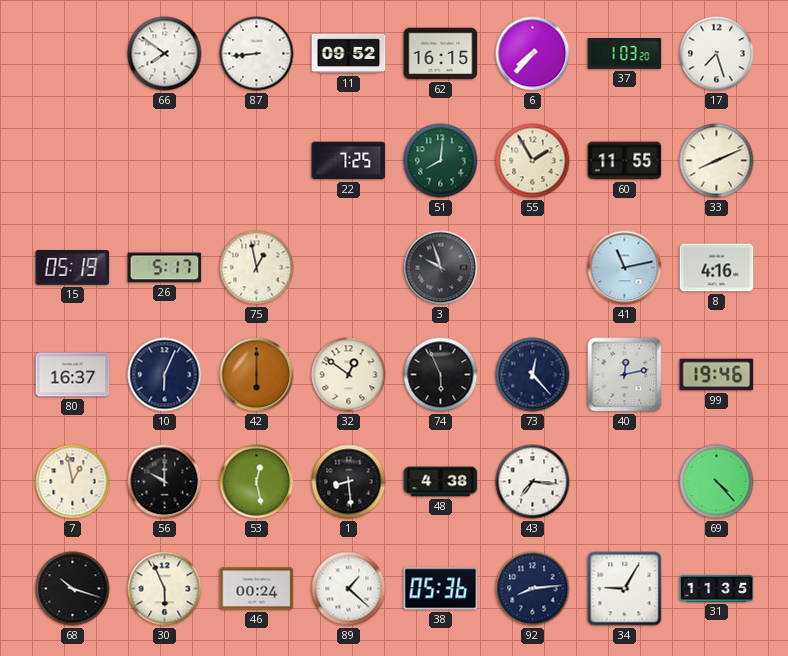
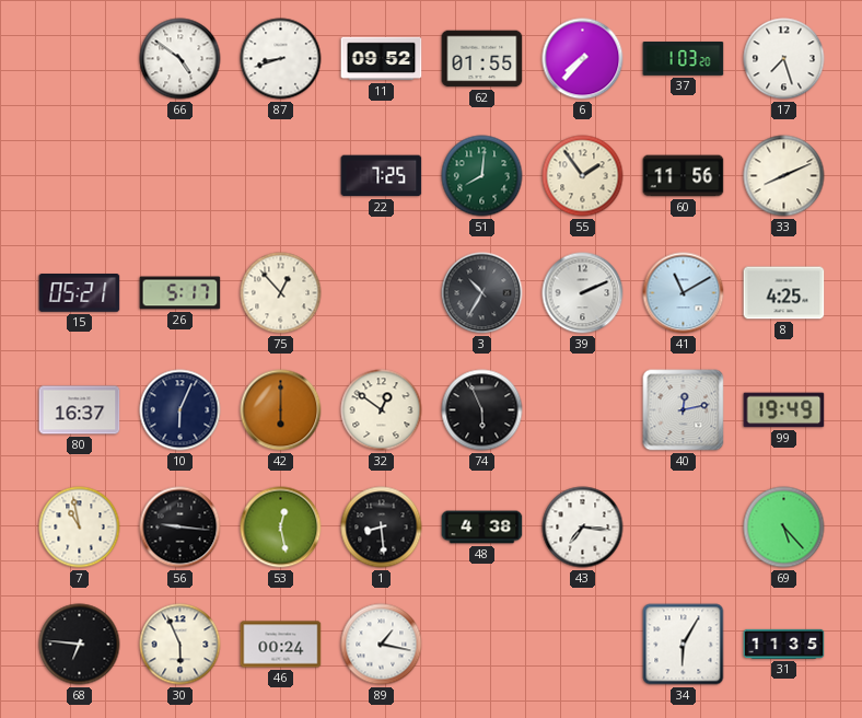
66: 7:51 -> 4:51
87: 8:44 -> 8:42
62: 16:15 -> 01:55
55: 1:55 -> 1:54
60: 11:55 -> 11:56
15: 05:19 -> 05:21
75: 12:58 -> 12:53
3: 9:57 -> 10:35
39: none -> 2:11
41: 11:13 -> 11:10
8: 4:16 -> 4:25
73: 12:23 -> none
99: 19:46 -> 19:49
7: 12:58 -> 10:58
56: 10:00 -> 9:16
69: 4:23 -> 5:23
68: 10:18 -> 6:46
89: 1:22 -> 1:17
38: 05:36 -> none
92: 8:14 -> none
34: 9:05 -> 6:05
